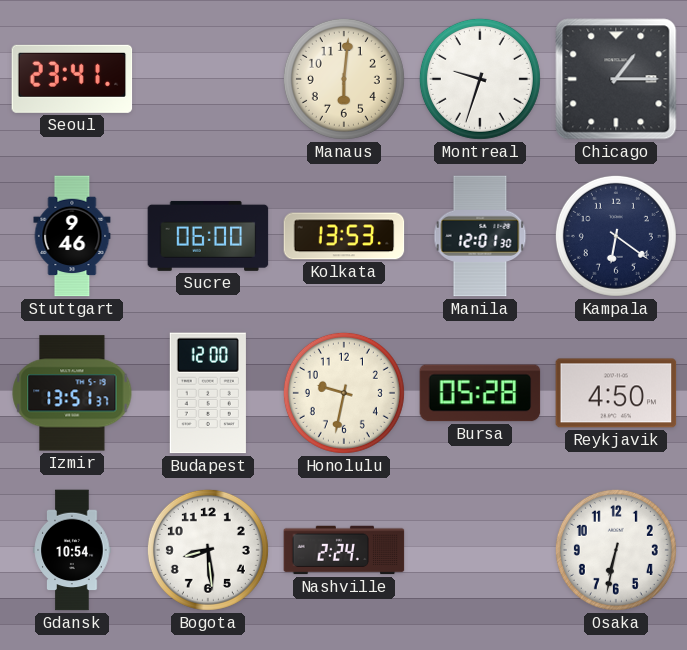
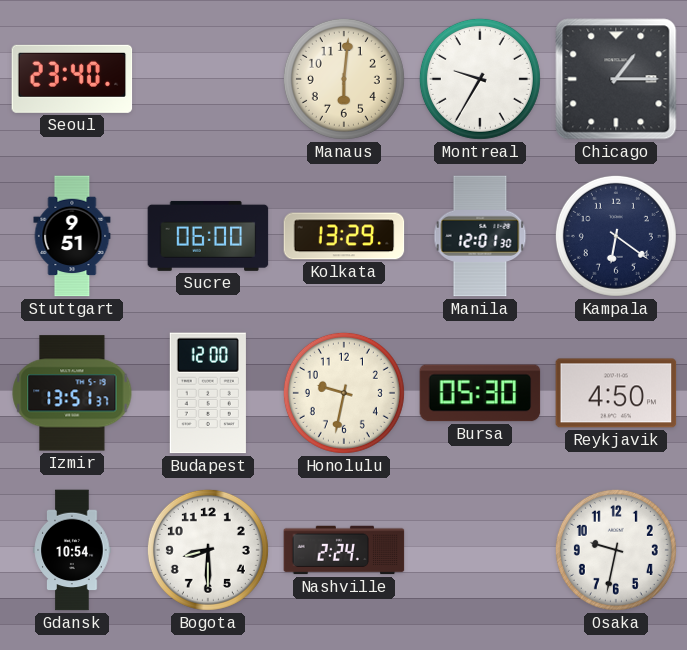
Seoul: 23:41 -> 23:40
Montreal: 9:33 -> 9:35
Stuttgart: 9:46 -> 9:51
Kolkata: 13:53 -> 13:29
Bursa: 05:28 -> 05:30
Bogota: 8:29 -> 8:30
Osaka: 6:32 -> 9:32
